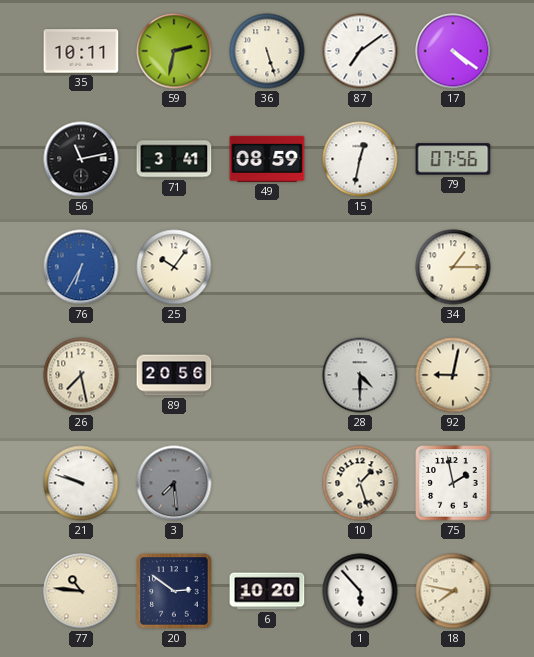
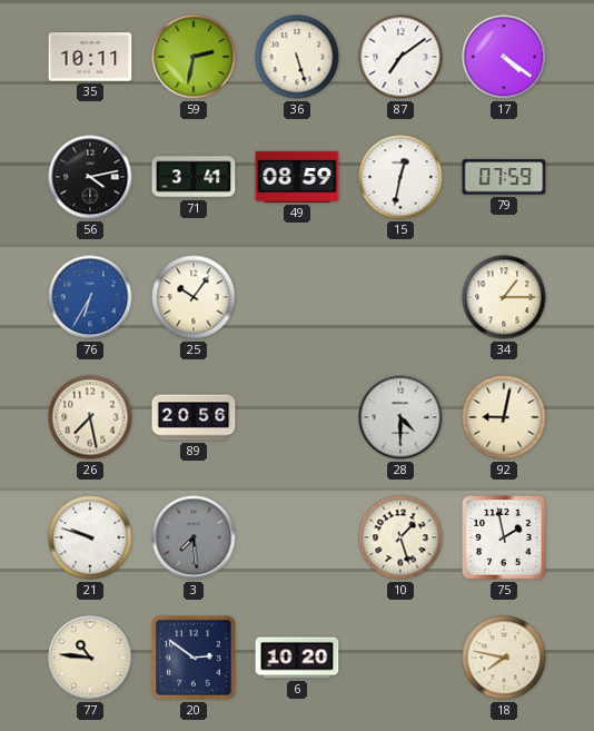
56: 11:13 -> 4:13
79: 07:56 -> 07:59
1: 5:53 -> none
